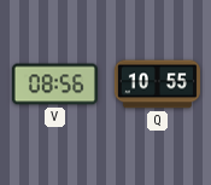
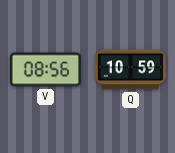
Q: 10:55 -> 10:59
